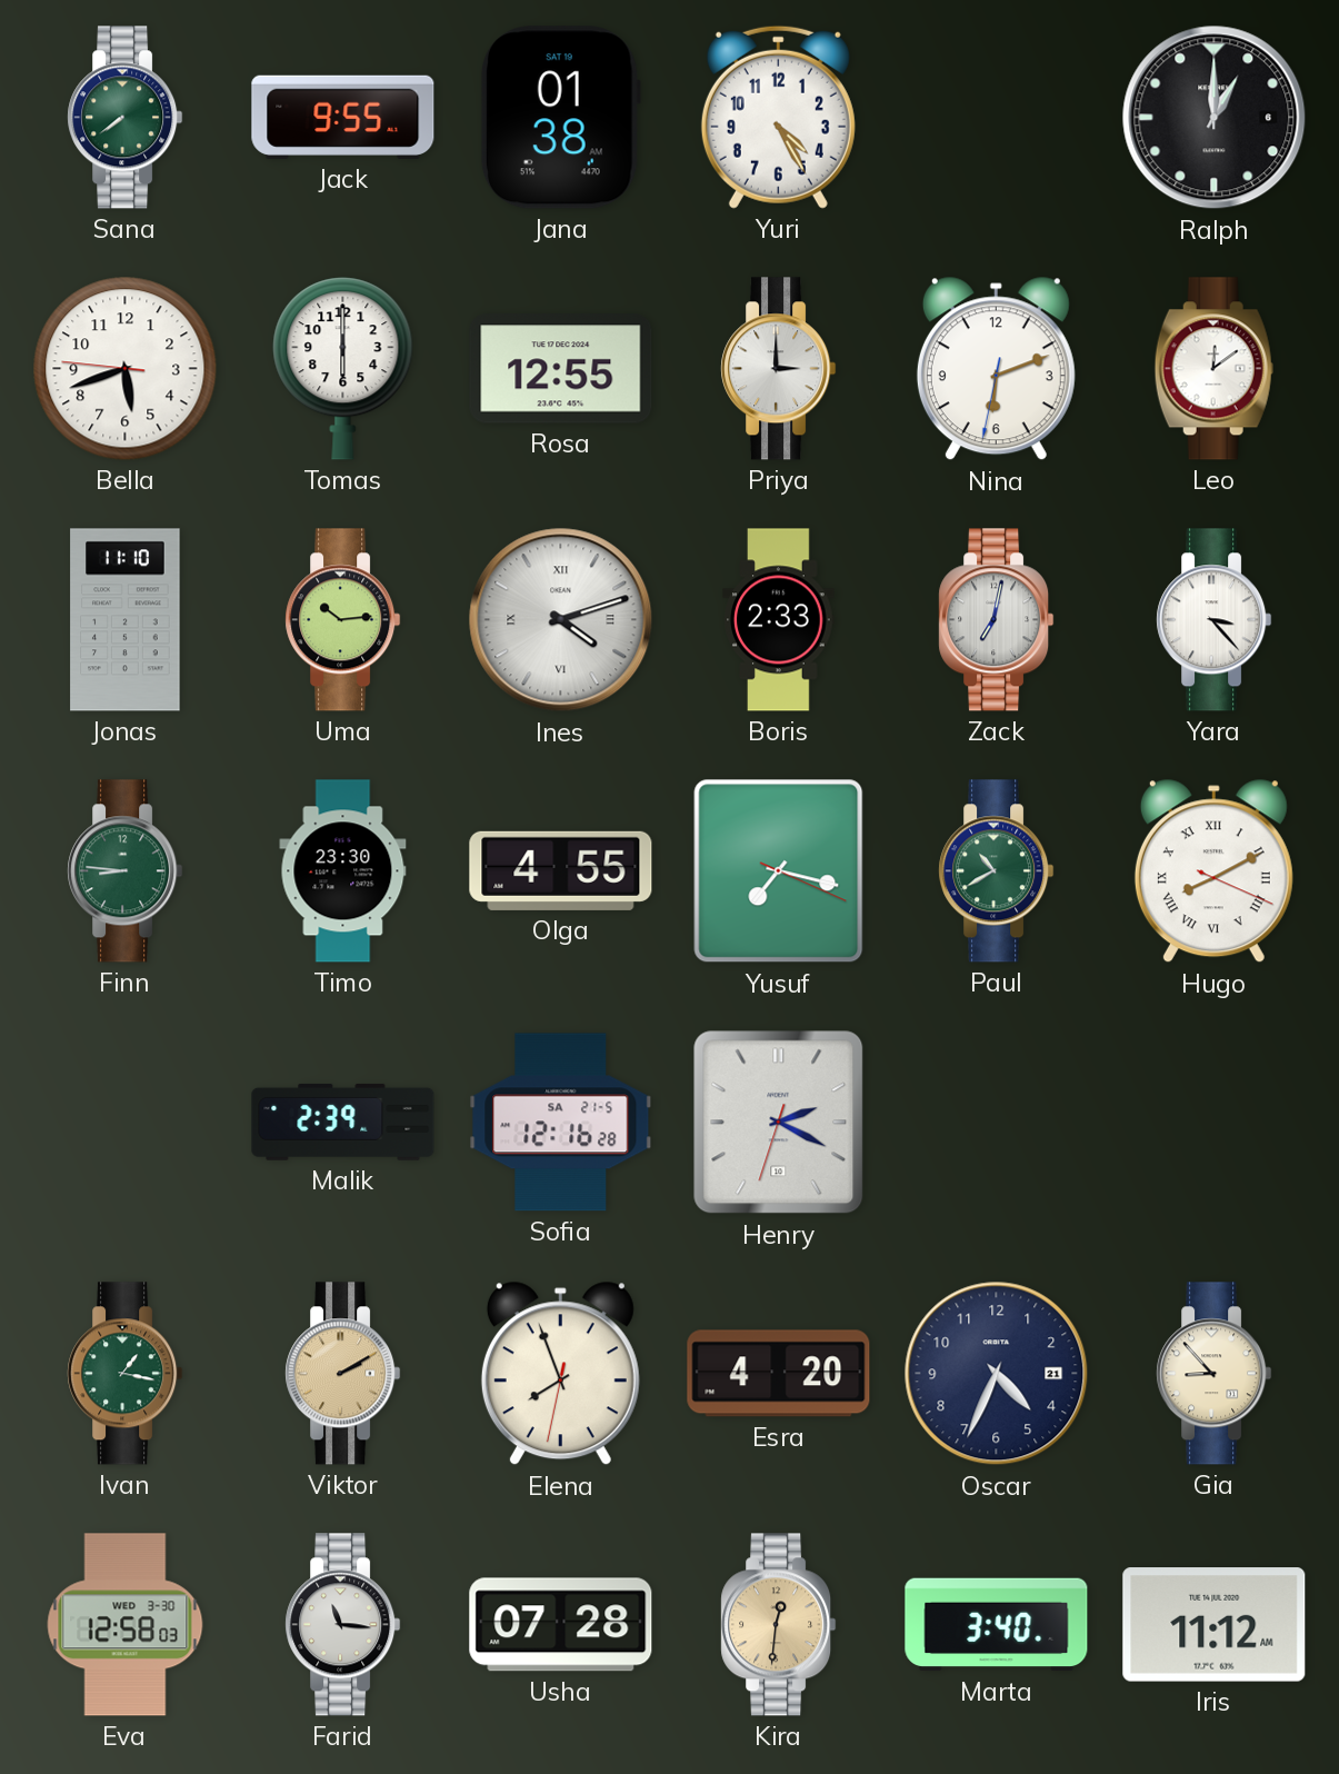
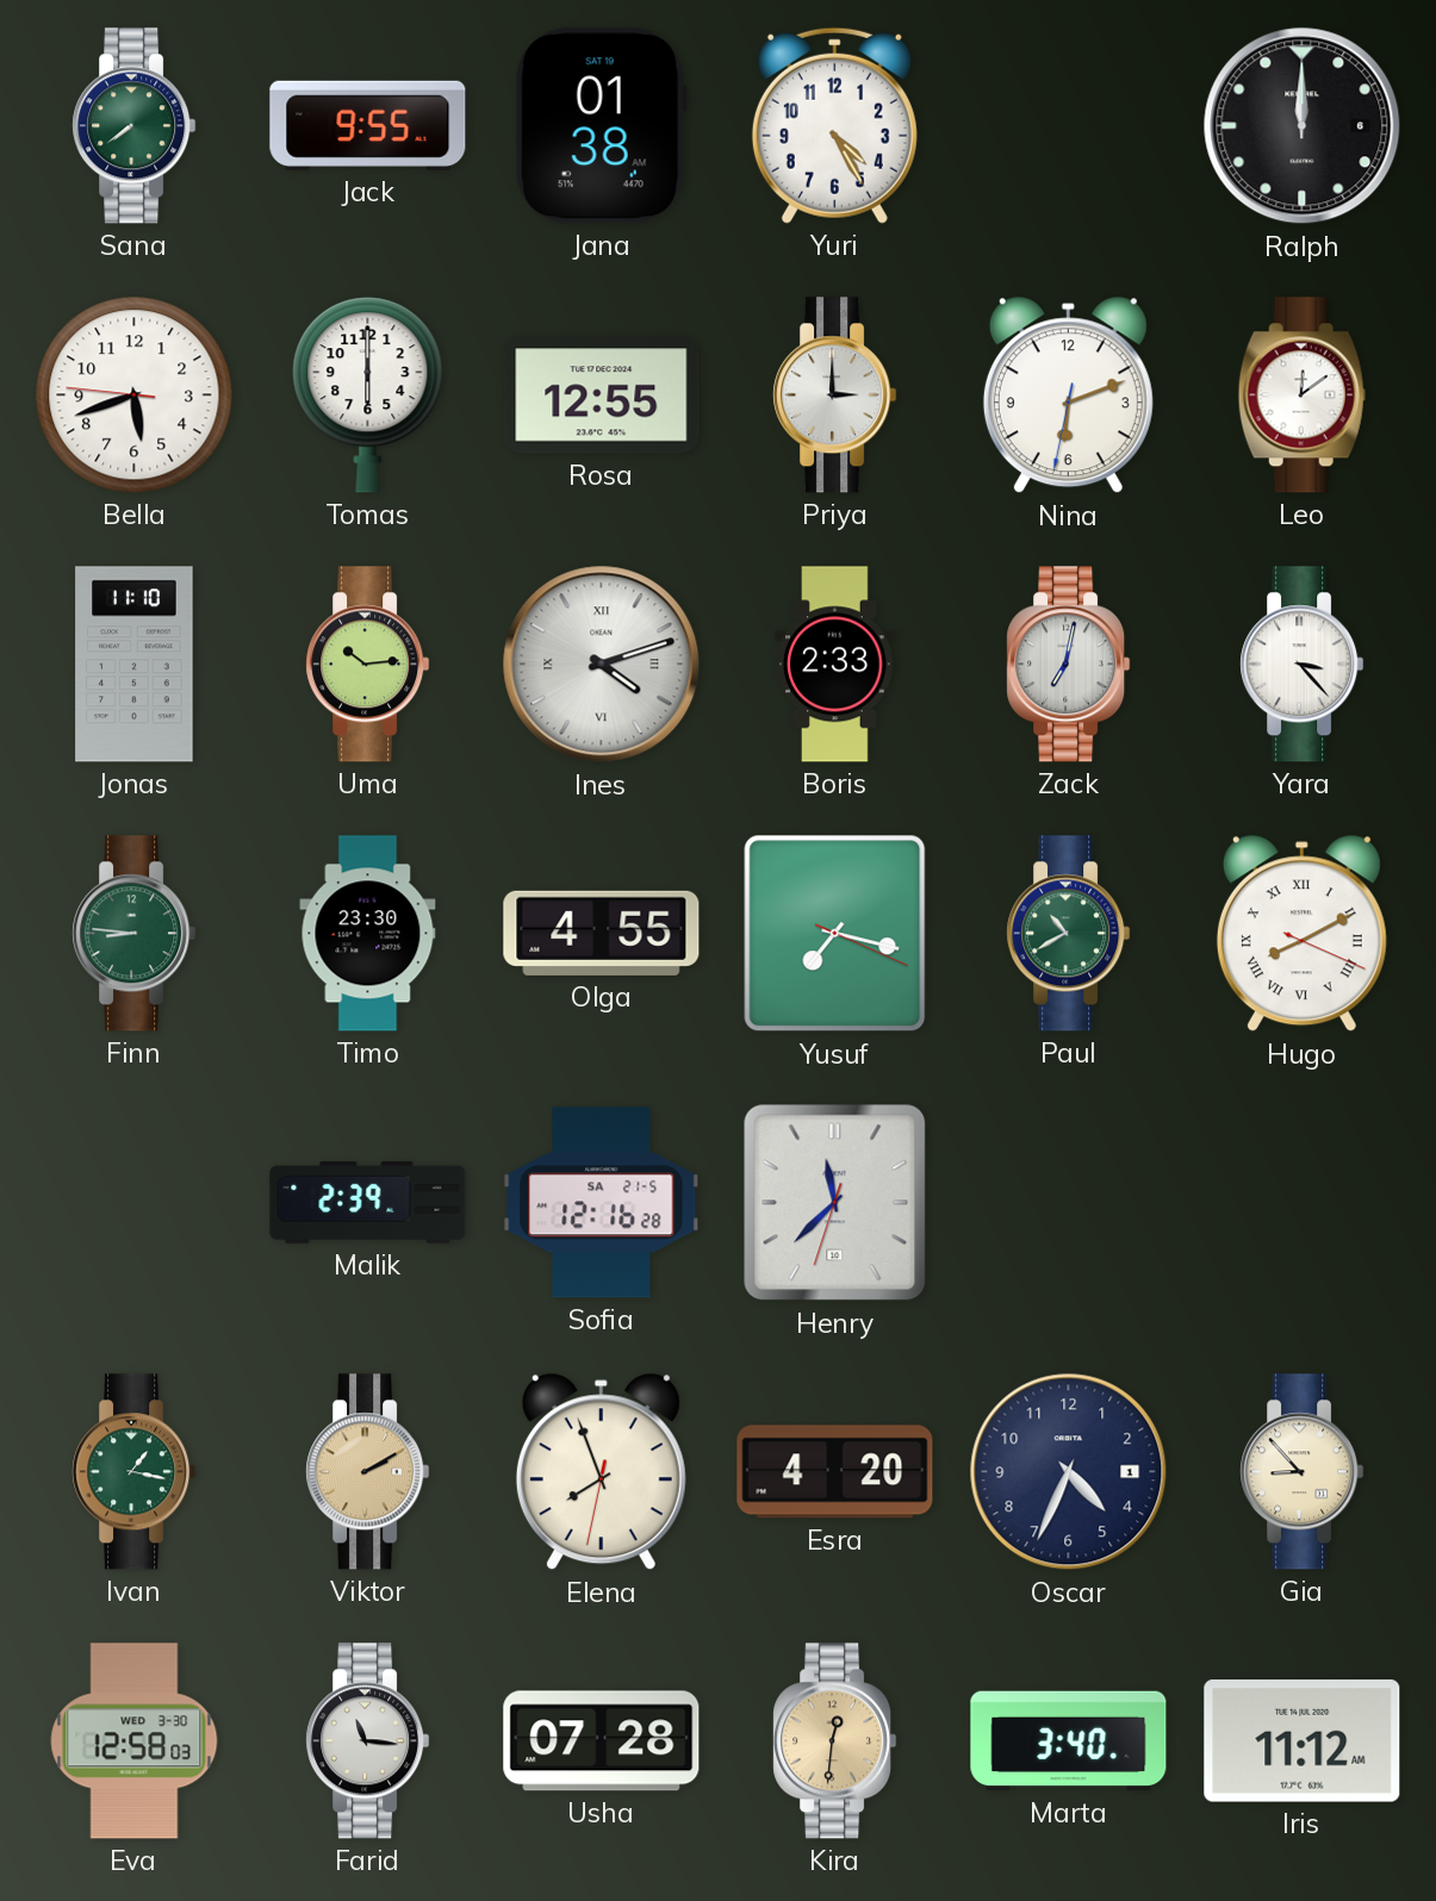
Ralph: 1:00 -> 12:00
Henry: 2:19 -> 11:37
Oscar date: 21 -> 1
